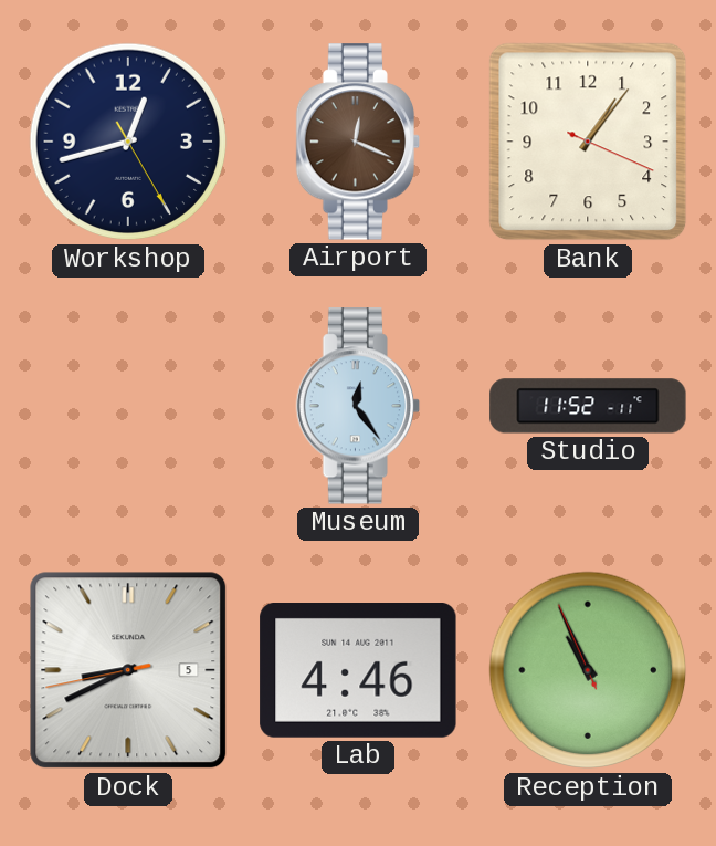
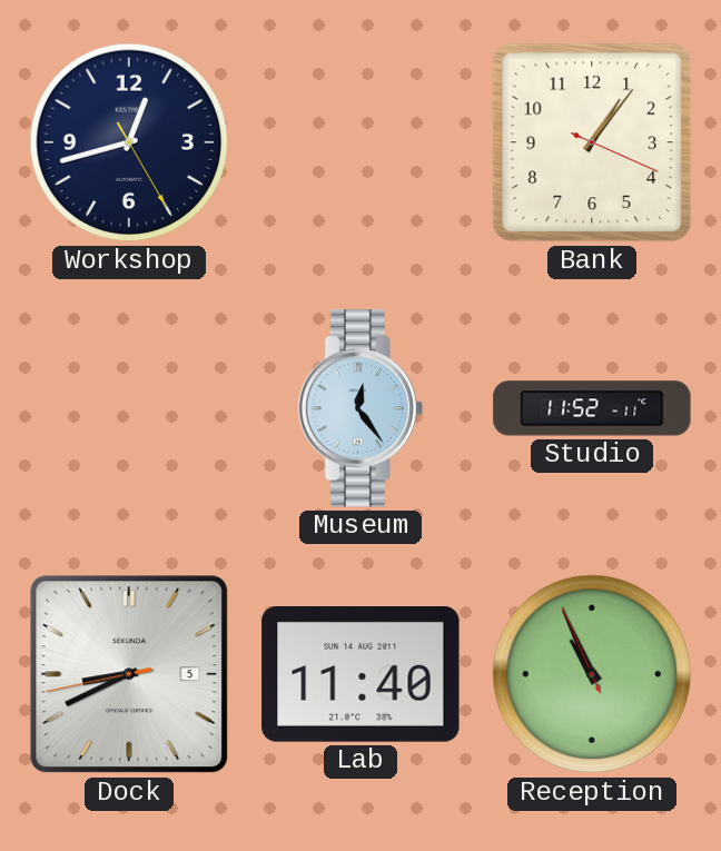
Airport: 12:19 -> none
Lab: 4:46 -> 11:40
